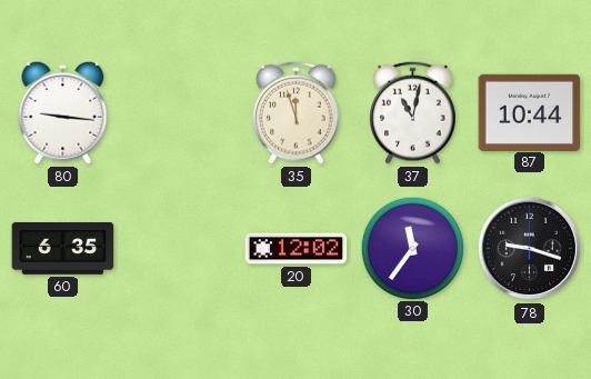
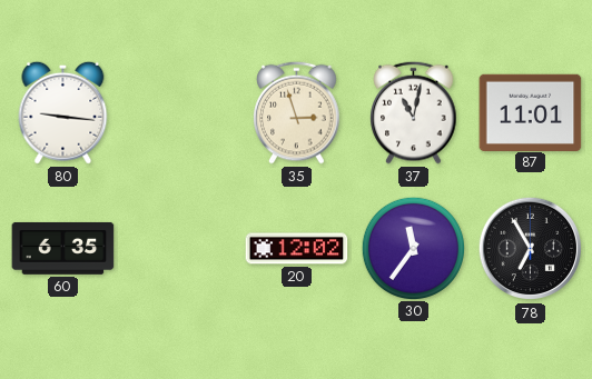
35: 11:57 -> 2:57
87: 10:44 -> 11:01
78: 9:18 -> 6:55
